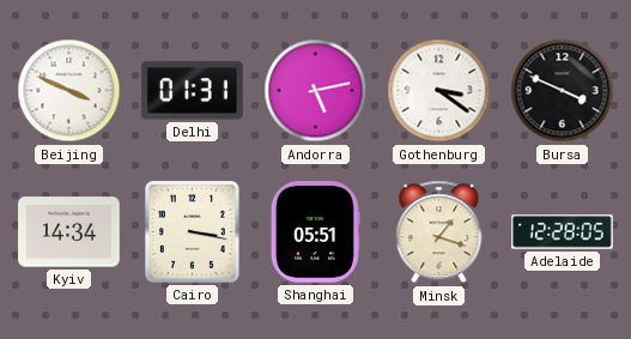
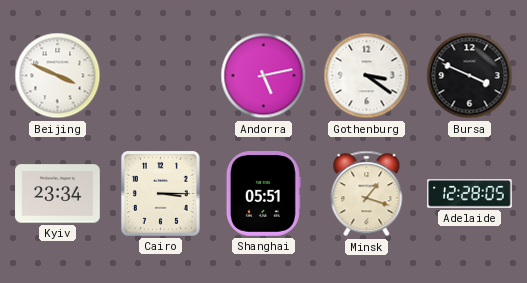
Delhi: 01:31 -> none
Kyiv: 14:34 -> 23:34
Cairo: 3:17 -> 3:15
